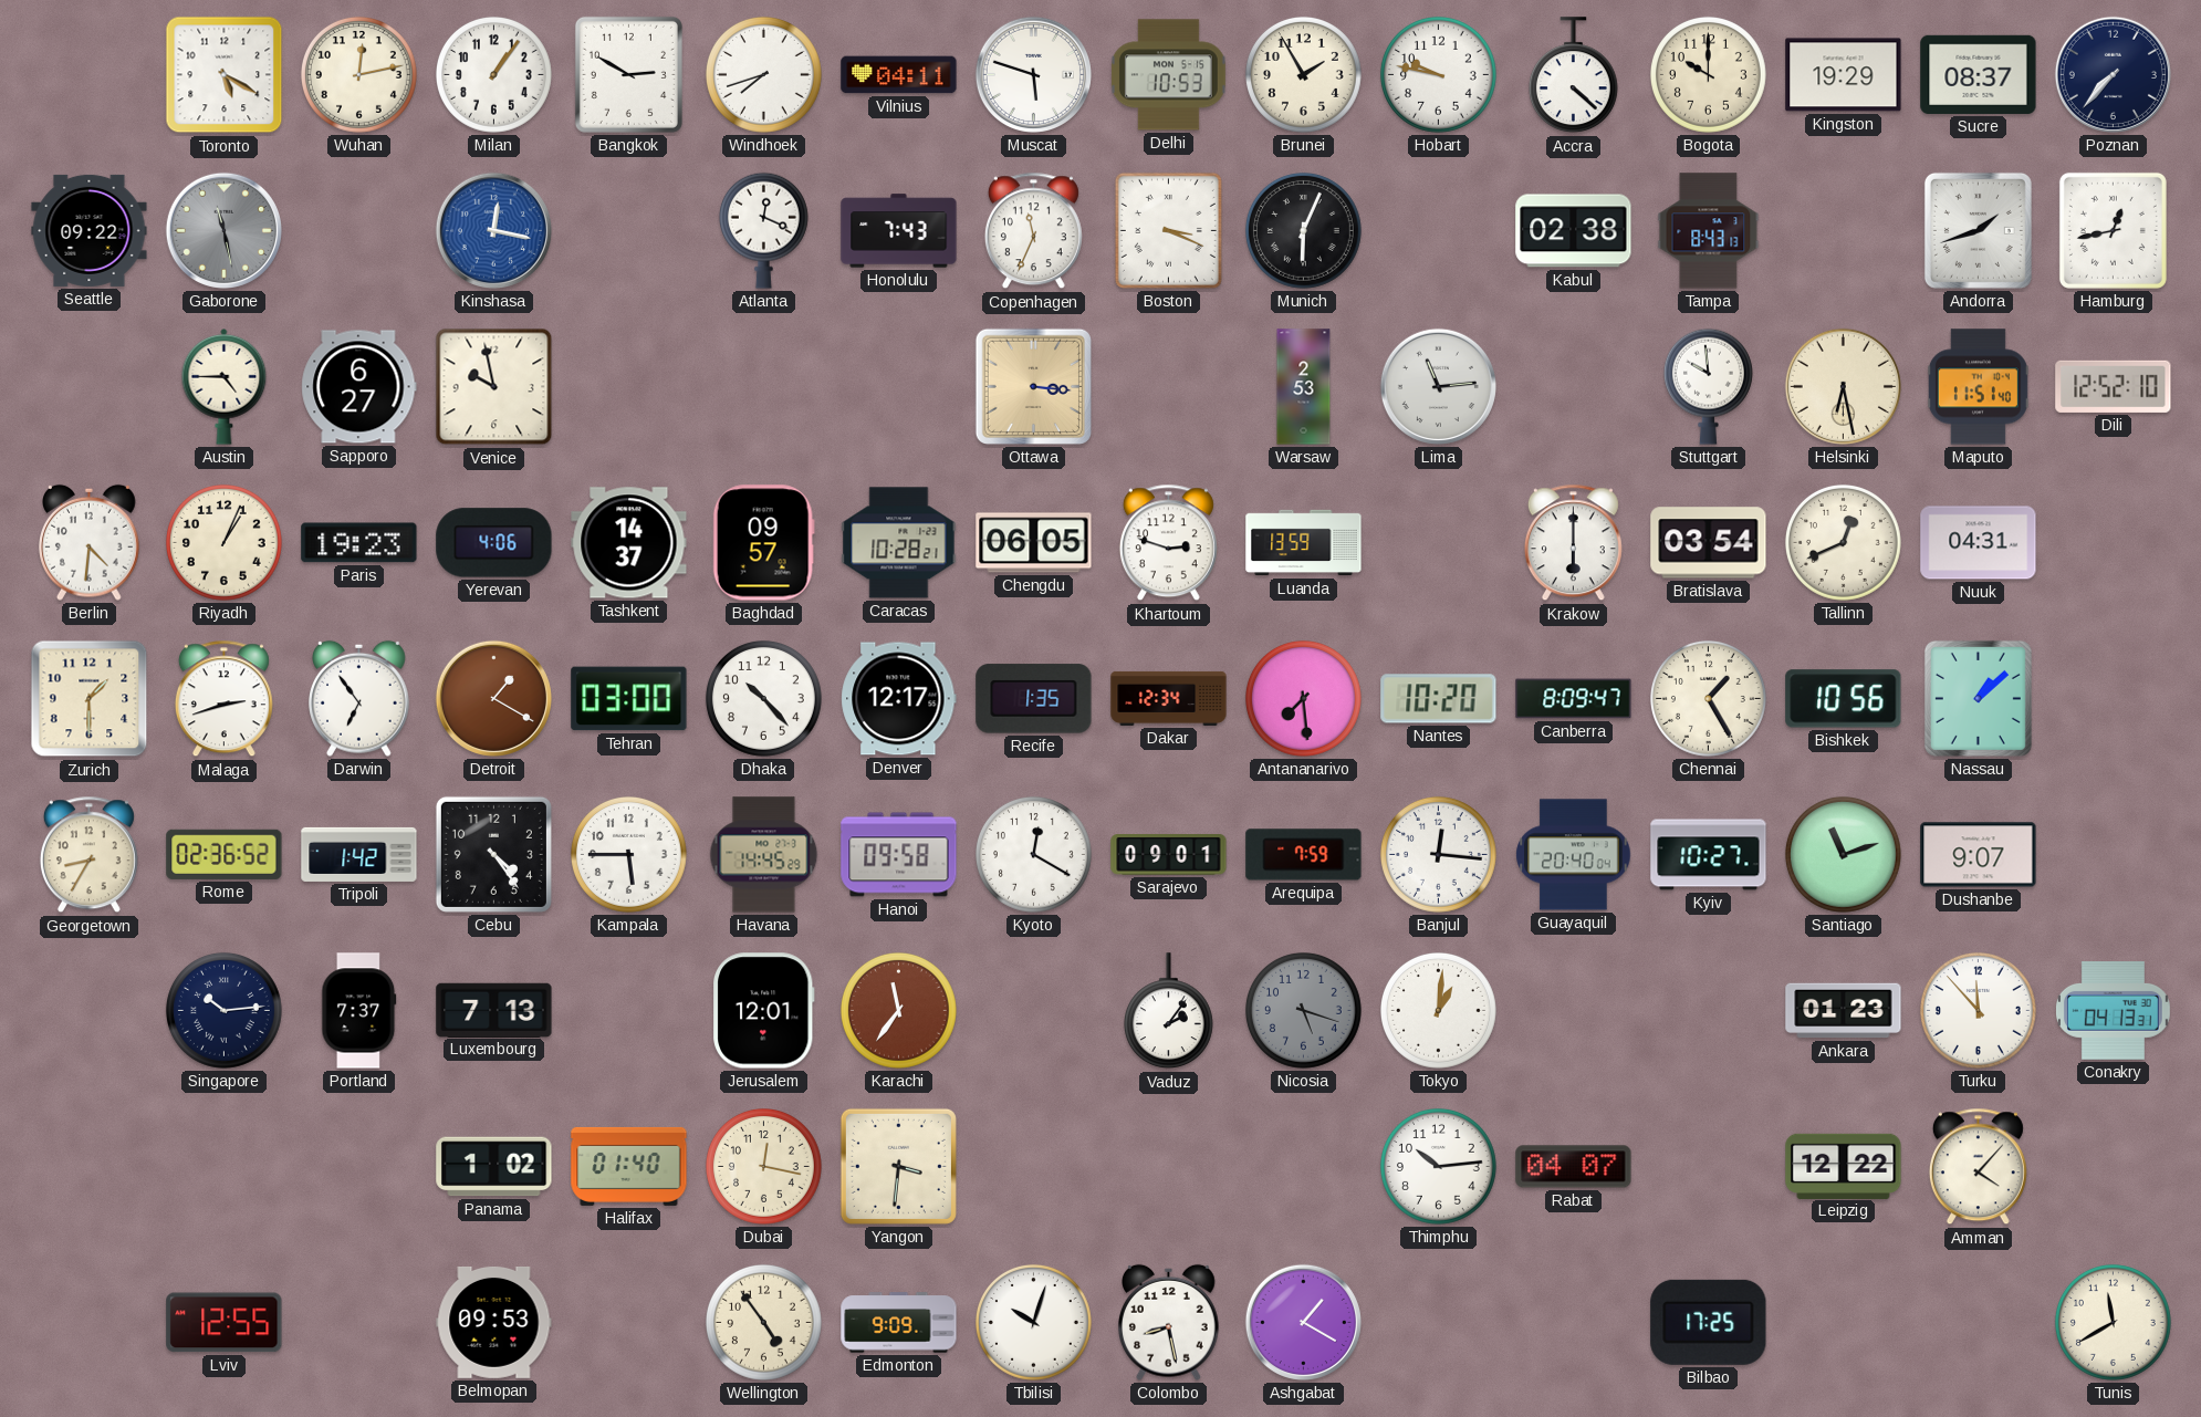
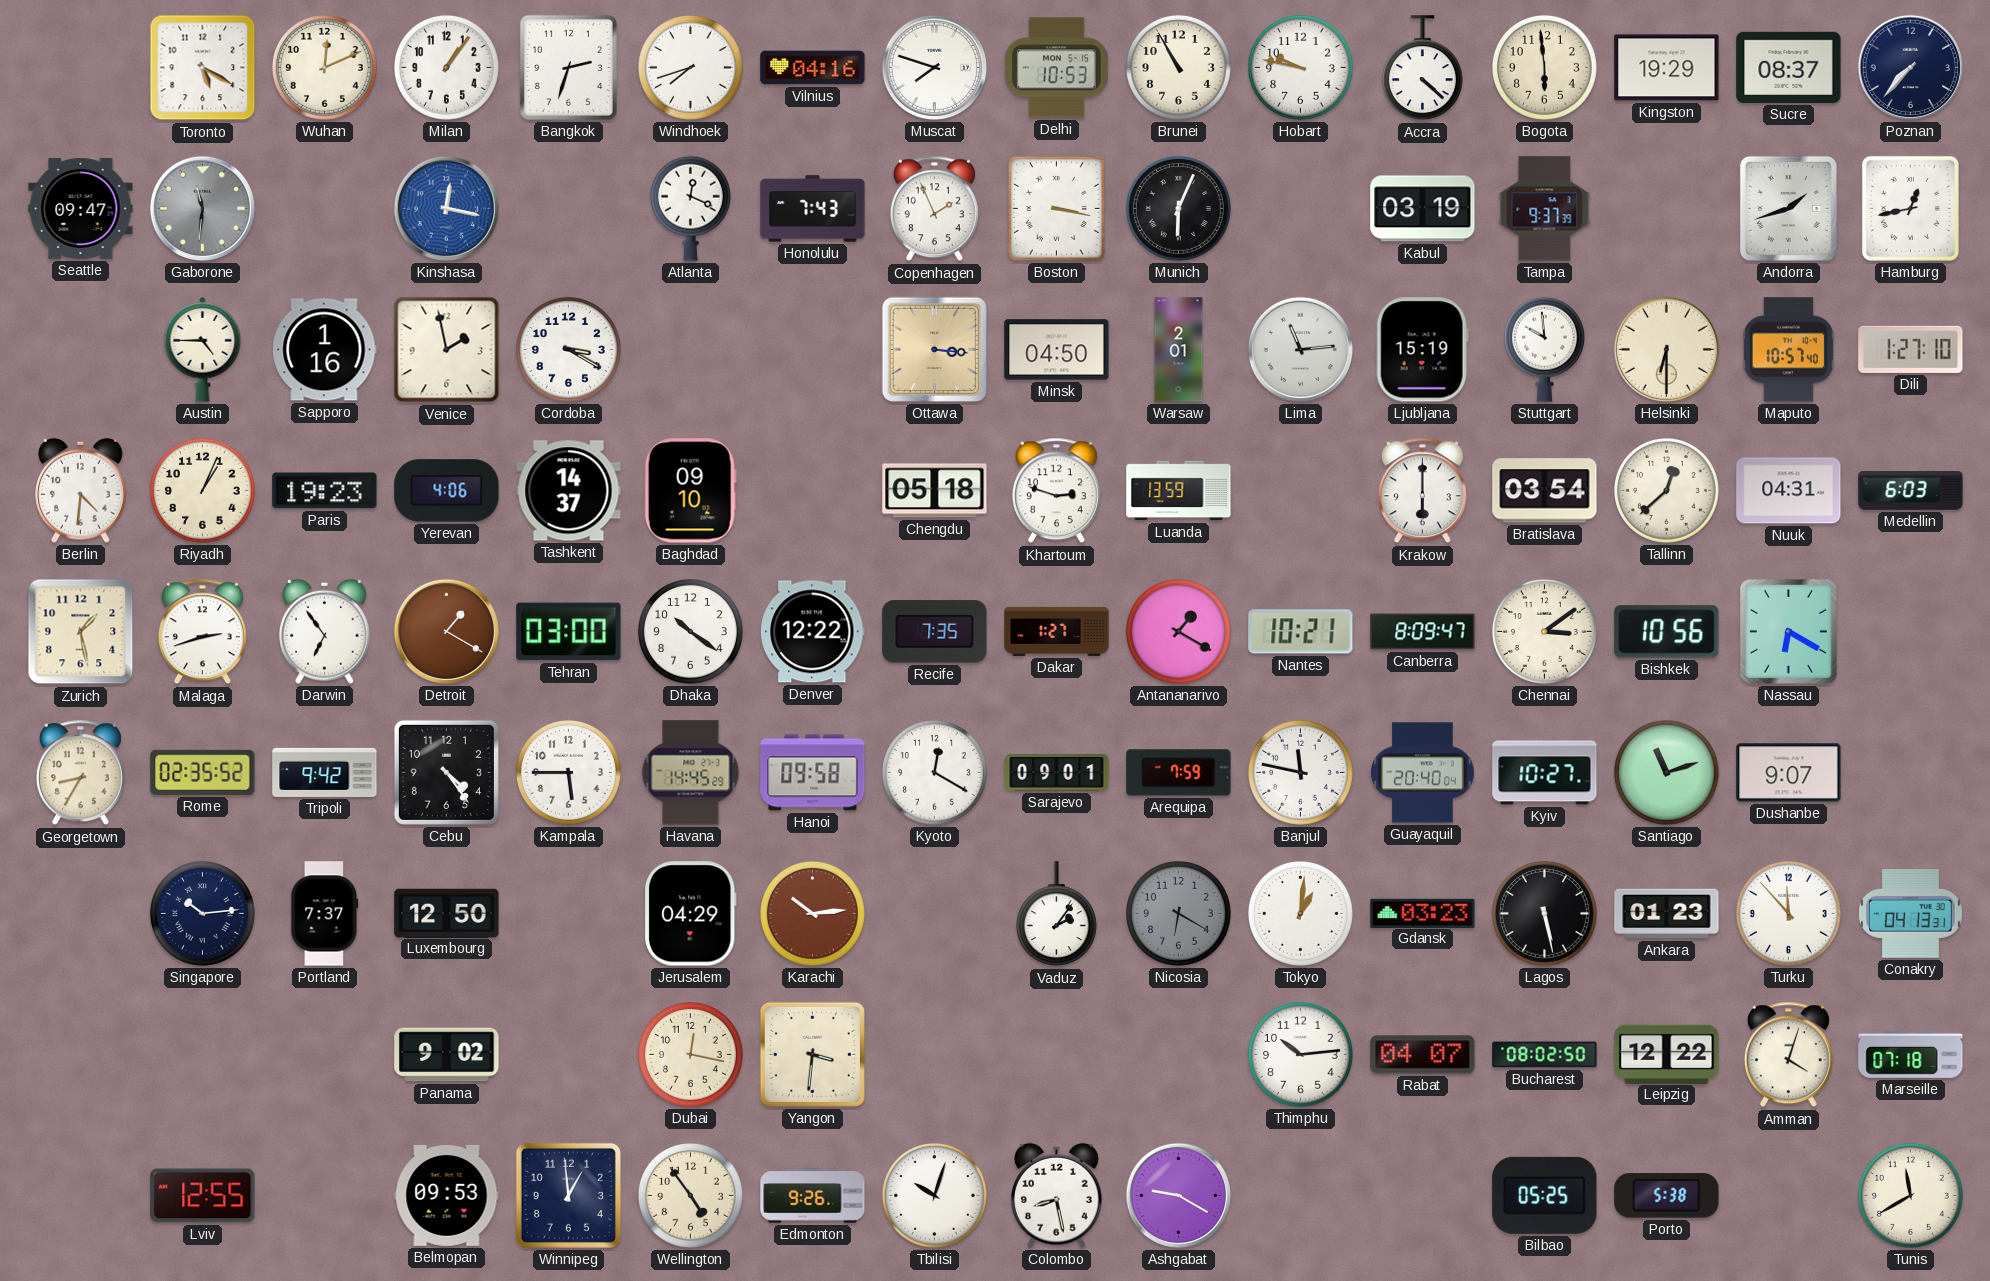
Wuhan: 12:13 -> 12:11
Bangkok: 2:50 -> 2:33
Vilnius: 04:11 -> 04:16
Muscat: 5:48 -> 7:48
Brunei: 1:55 -> 10:55
Bogota: 10:00 -> 5:59
Seattle: 09:22 -> 09:47
Gaborone: 11:28 -> 11:31
Copenhagen: 11:34 -> 1:56
Boston: 3:19 -> 3:17
Kabul: 02:38 -> 03:19
Tampa: 8:43 -> 9:37
Sapporo: 6:27 -> 1:16
Venice: 9:58 -> 1:58
Cordoba: none -> 3:20
Minsk: none -> 04:50
Warsaw: 2:53 -> 2:01
Ljubljana: none -> 15:19
Helsinki: 6:28 -> 6:30
Maputo: 11:51 -> 10:57
Dili: 12:52 -> 1:27
Baghdad: 09:57 -> 09:10
Caracas: 10:28 -> none
Chengdu: 06:05 -> 05:18
Tallinn: 12:41 -> 12:38
Medellin: none -> 6:03
Zurich: 1:30 -> 1:28
Dhaka: 10:23 -> 10:21
Denver: 12:17 -> 12:22
Recife: 1:35 -> 7:35
Dakar: 12:34 -> 1:27
Antananarivo: 7:29 -> 1:20
Nantes: 10:20 -> 10:21
Chennai: 1:25 -> 3:09
Nassau: 1:08 -> 6:20
Rome: 02:36 -> 02:35
Tripoli: 1:42 -> 9:42
Banjul: 12:16 -> 11:47
Luxembourg: 7:13 -> 12:50
Jerusalem: 12:01 -> 04:29
Karachi: 11:36 -> 10:14
Nicosia: 5:18 -> 6:20
Gdansk: none -> 03:23
Lagos: none -> 5:28
Panama: 1:02 -> 9:02
Halifax: 01:40 -> none
Bucharest: none -> 08:02
Amman: 4:07 -> 4:03
Marseille: none -> 07:18
Winnipeg: none -> 12:59
Edmonton: 9:09 -> 9:26
Ashgabat: 1:20 -> 9:20
Bilbao: 17:25 -> 05:25
Porto: none -> 5:38
